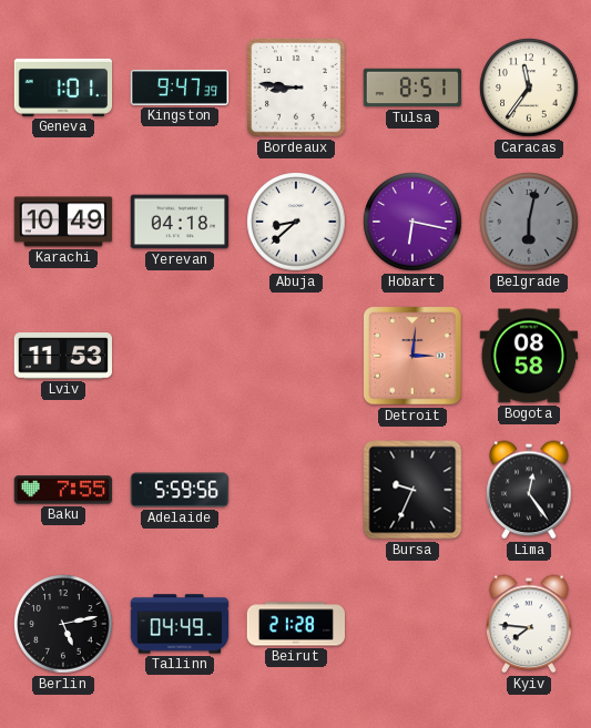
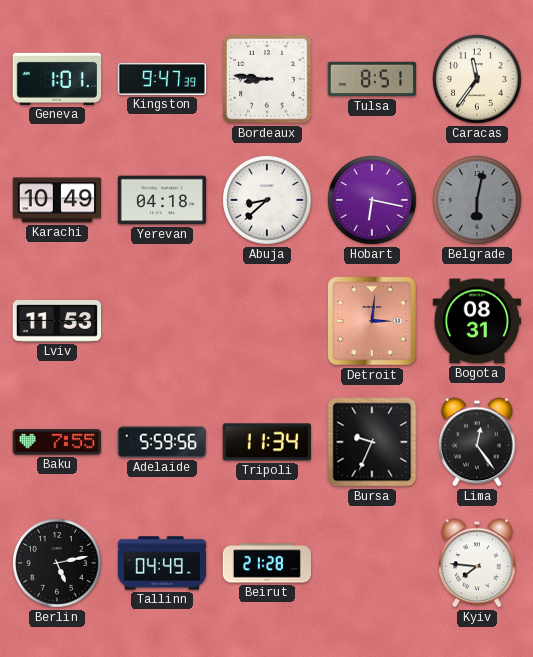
Bogota: 08:58 -> 08:31
Tripoli: none -> 11:34
